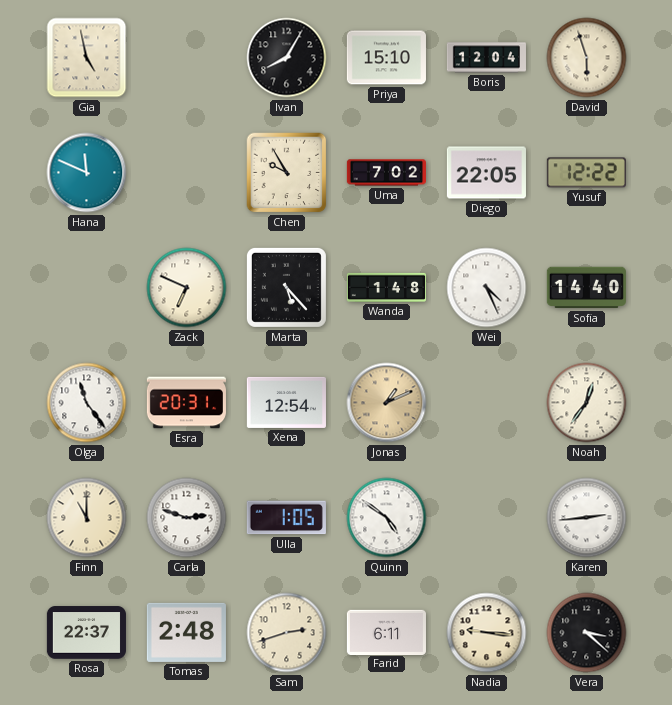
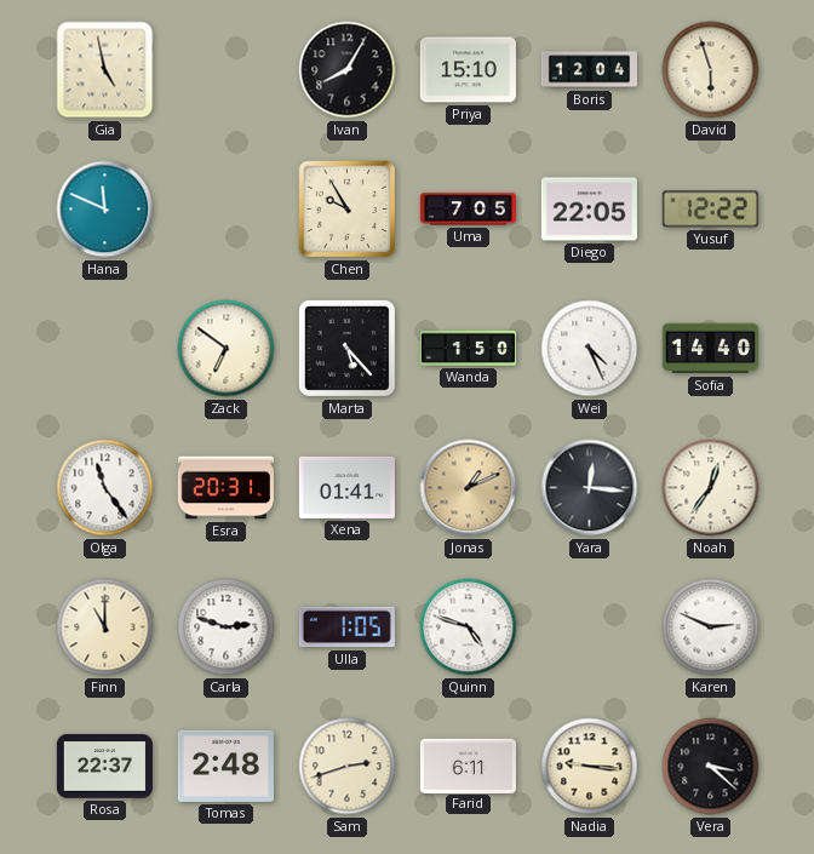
Uma: 7:02 -> 7:05
Zack: 6:49 -> 6:51
Wanda: 1:48 -> 1:50
Xena: 12:54 -> 01:41
Yara: none -> 12:16
Quinn: 4:51 -> 4:48
Karen: 2:44 -> 2:49
